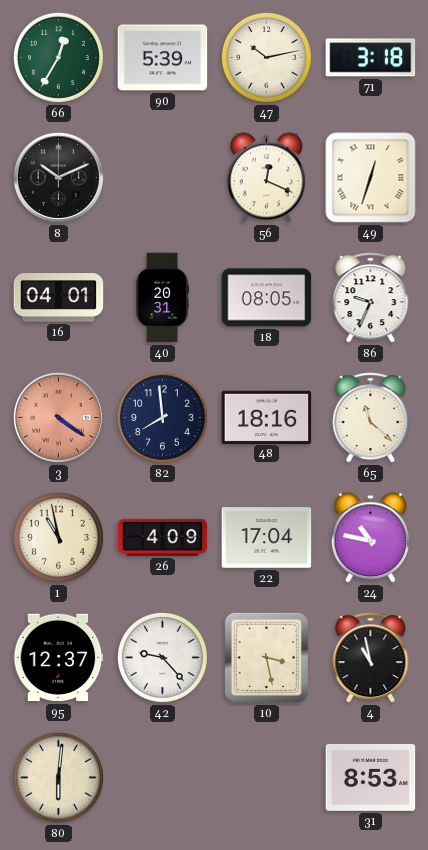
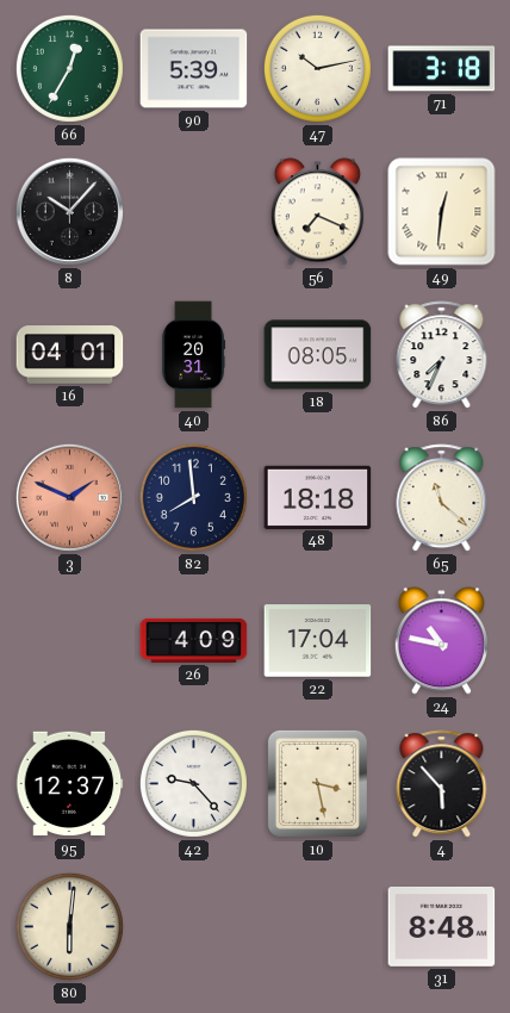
8: 10:11 -> 10:07
56: 12:19 -> 7:19
49: 12:33 -> 12:31
86: 9:34 -> 7:34
3: 4:21 -> 1:49
48: 18:16 -> 18:18
1: 10:58 -> none
4: 10:58 -> 5:53
31: 8:53 -> 8:48
